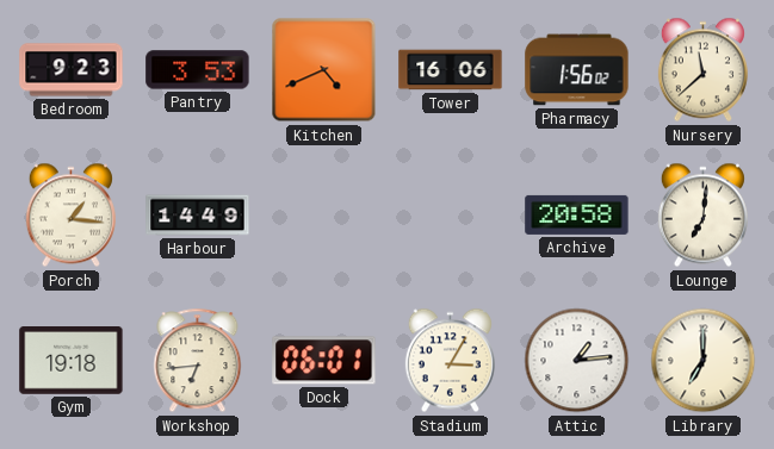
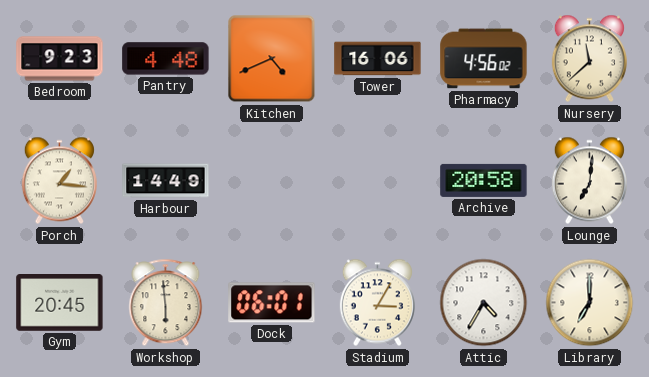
Pantry: 3:53 -> 4:48
Pharmacy: 1:56 -> 4:56
Gym: 19:18 -> 20:45
Workshop: 6:44 -> 5:59
Attic: 1:14 -> 4:35
